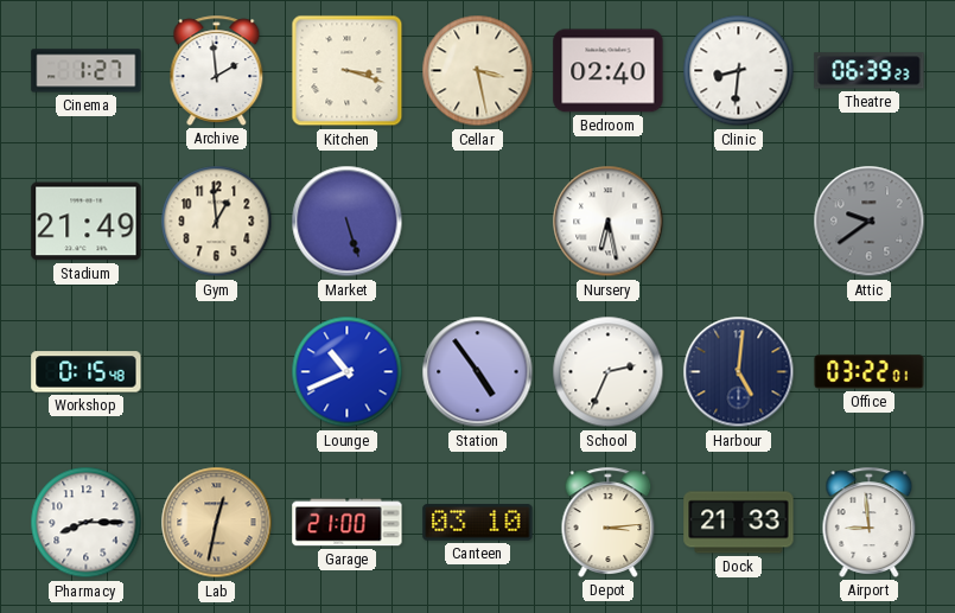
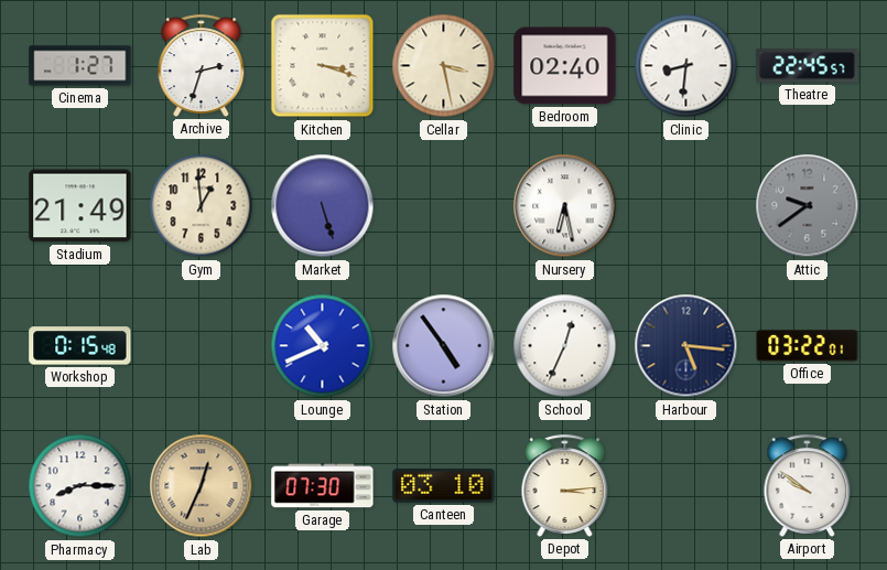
Archive: 1:59 -> 2:33
Theatre: 06:39 -> 22:45
School: 2:34 -> 12:34
Harbour: 5:01 -> 5:16
Lab: 12:32 -> 12:34
Garage: 21:00 -> 07:30
Dock: 21:33 -> none
Airport: 8:59 -> 9:51
